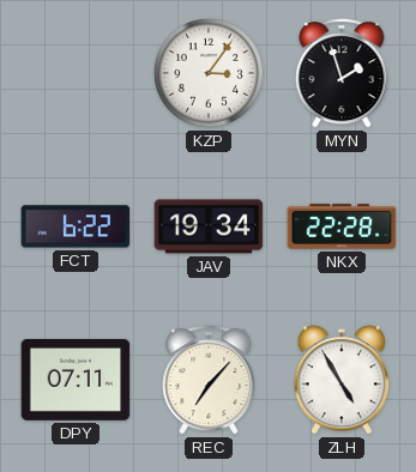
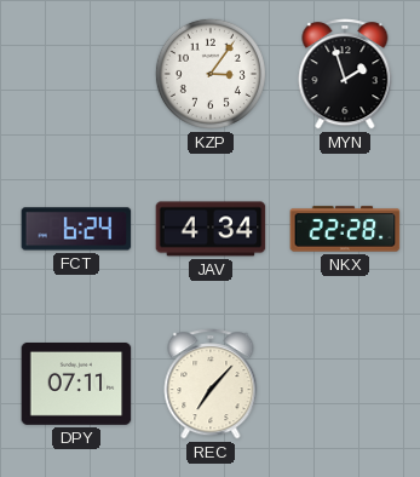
FCT: 6:22 -> 6:24
JAV: 19:34 -> 4:34
ZLH: 4:55 -> none
